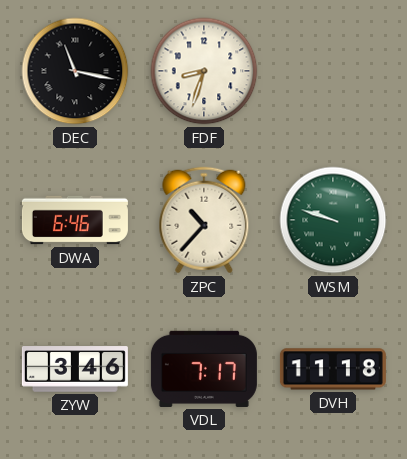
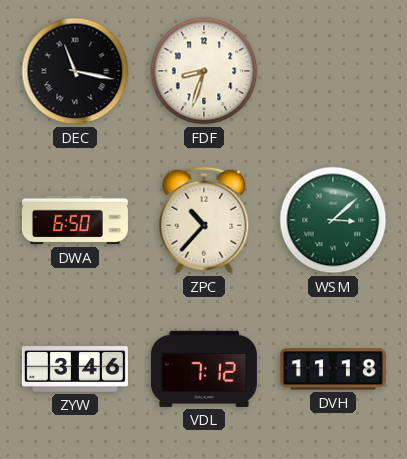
DWA: 6:46 -> 6:50
WSM: 9:48 -> 3:08
VDL: 7:17 -> 7:12
